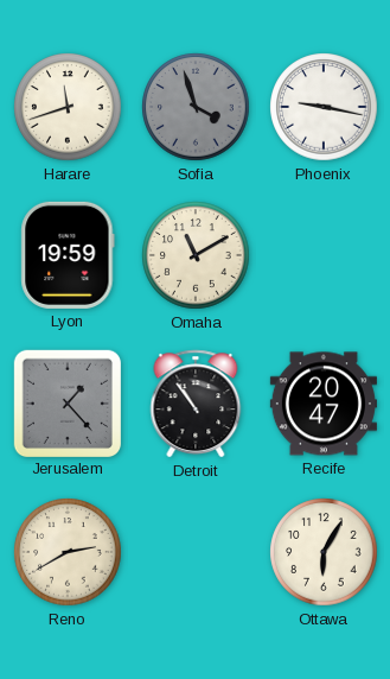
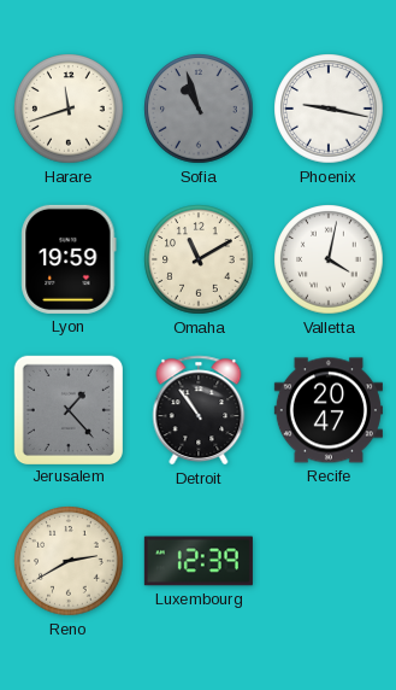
Sofia: 3:57 -> 10:57
Valletta: none -> 4:02
Luxembourg: none -> 12:39
Ottawa: 6:05 -> none
